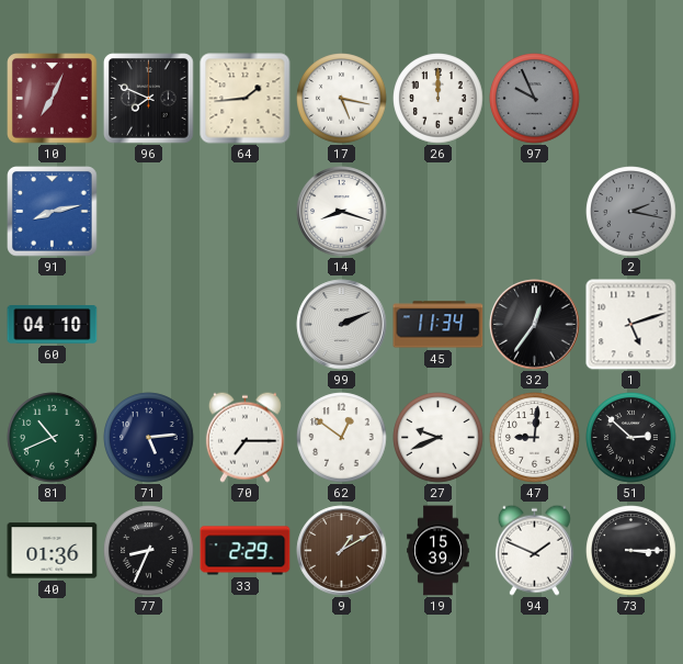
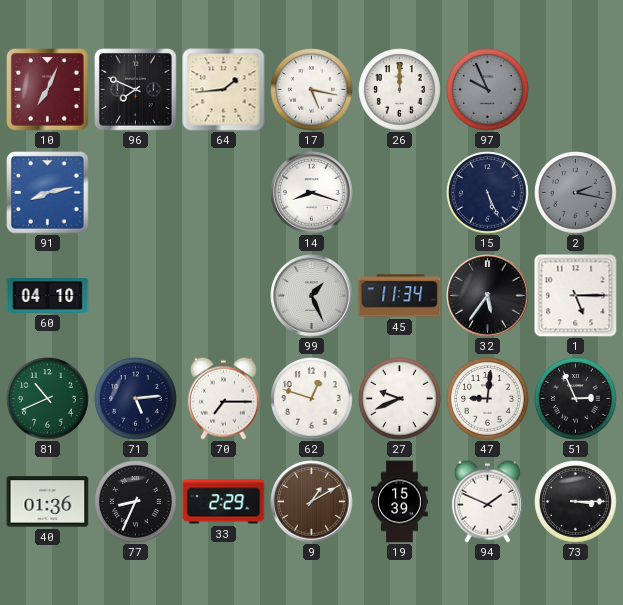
15: none -> 5:26
99: 2:11 -> 1:26
32: 12:36 -> 5:36
1: 5:12 -> 5:15
62: 12:51 -> 12:48
51: 2:52 -> 2:56
